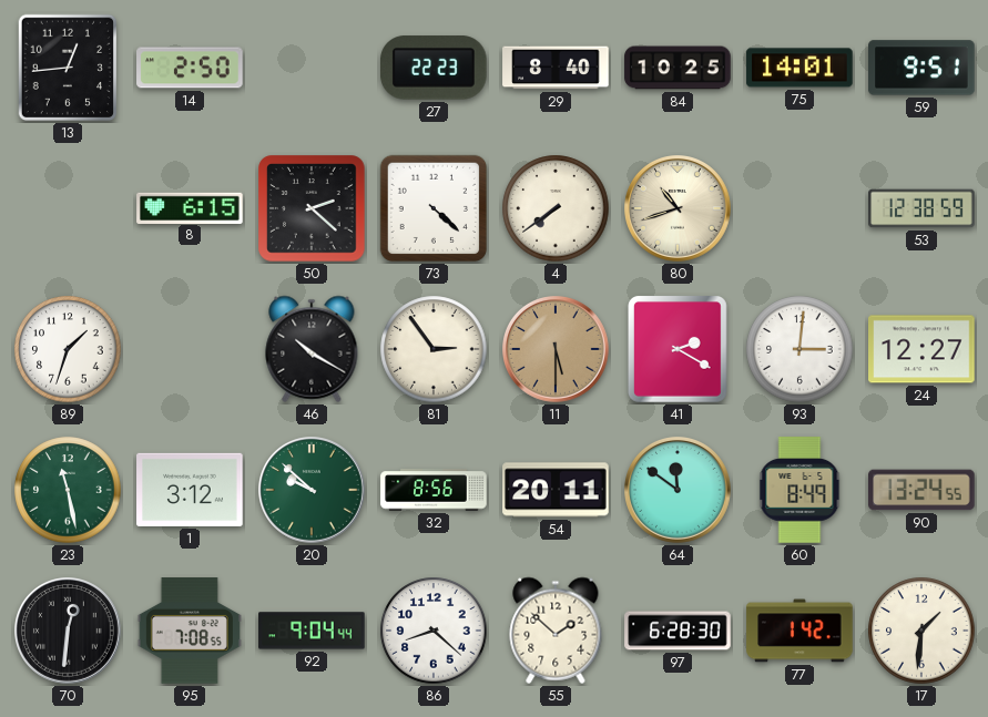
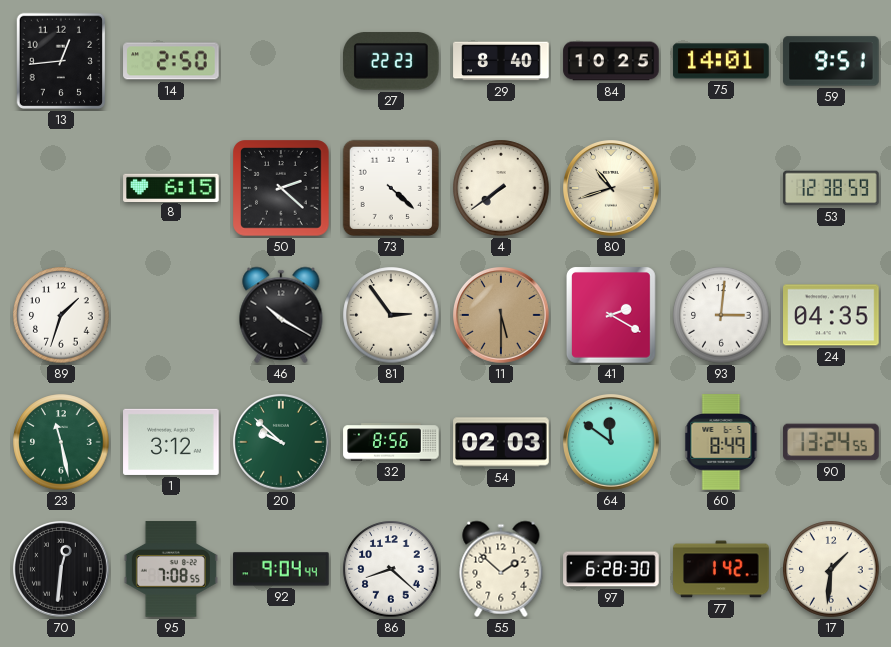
24: 12:27 -> 04:35
54: 20:11 -> 02:03
